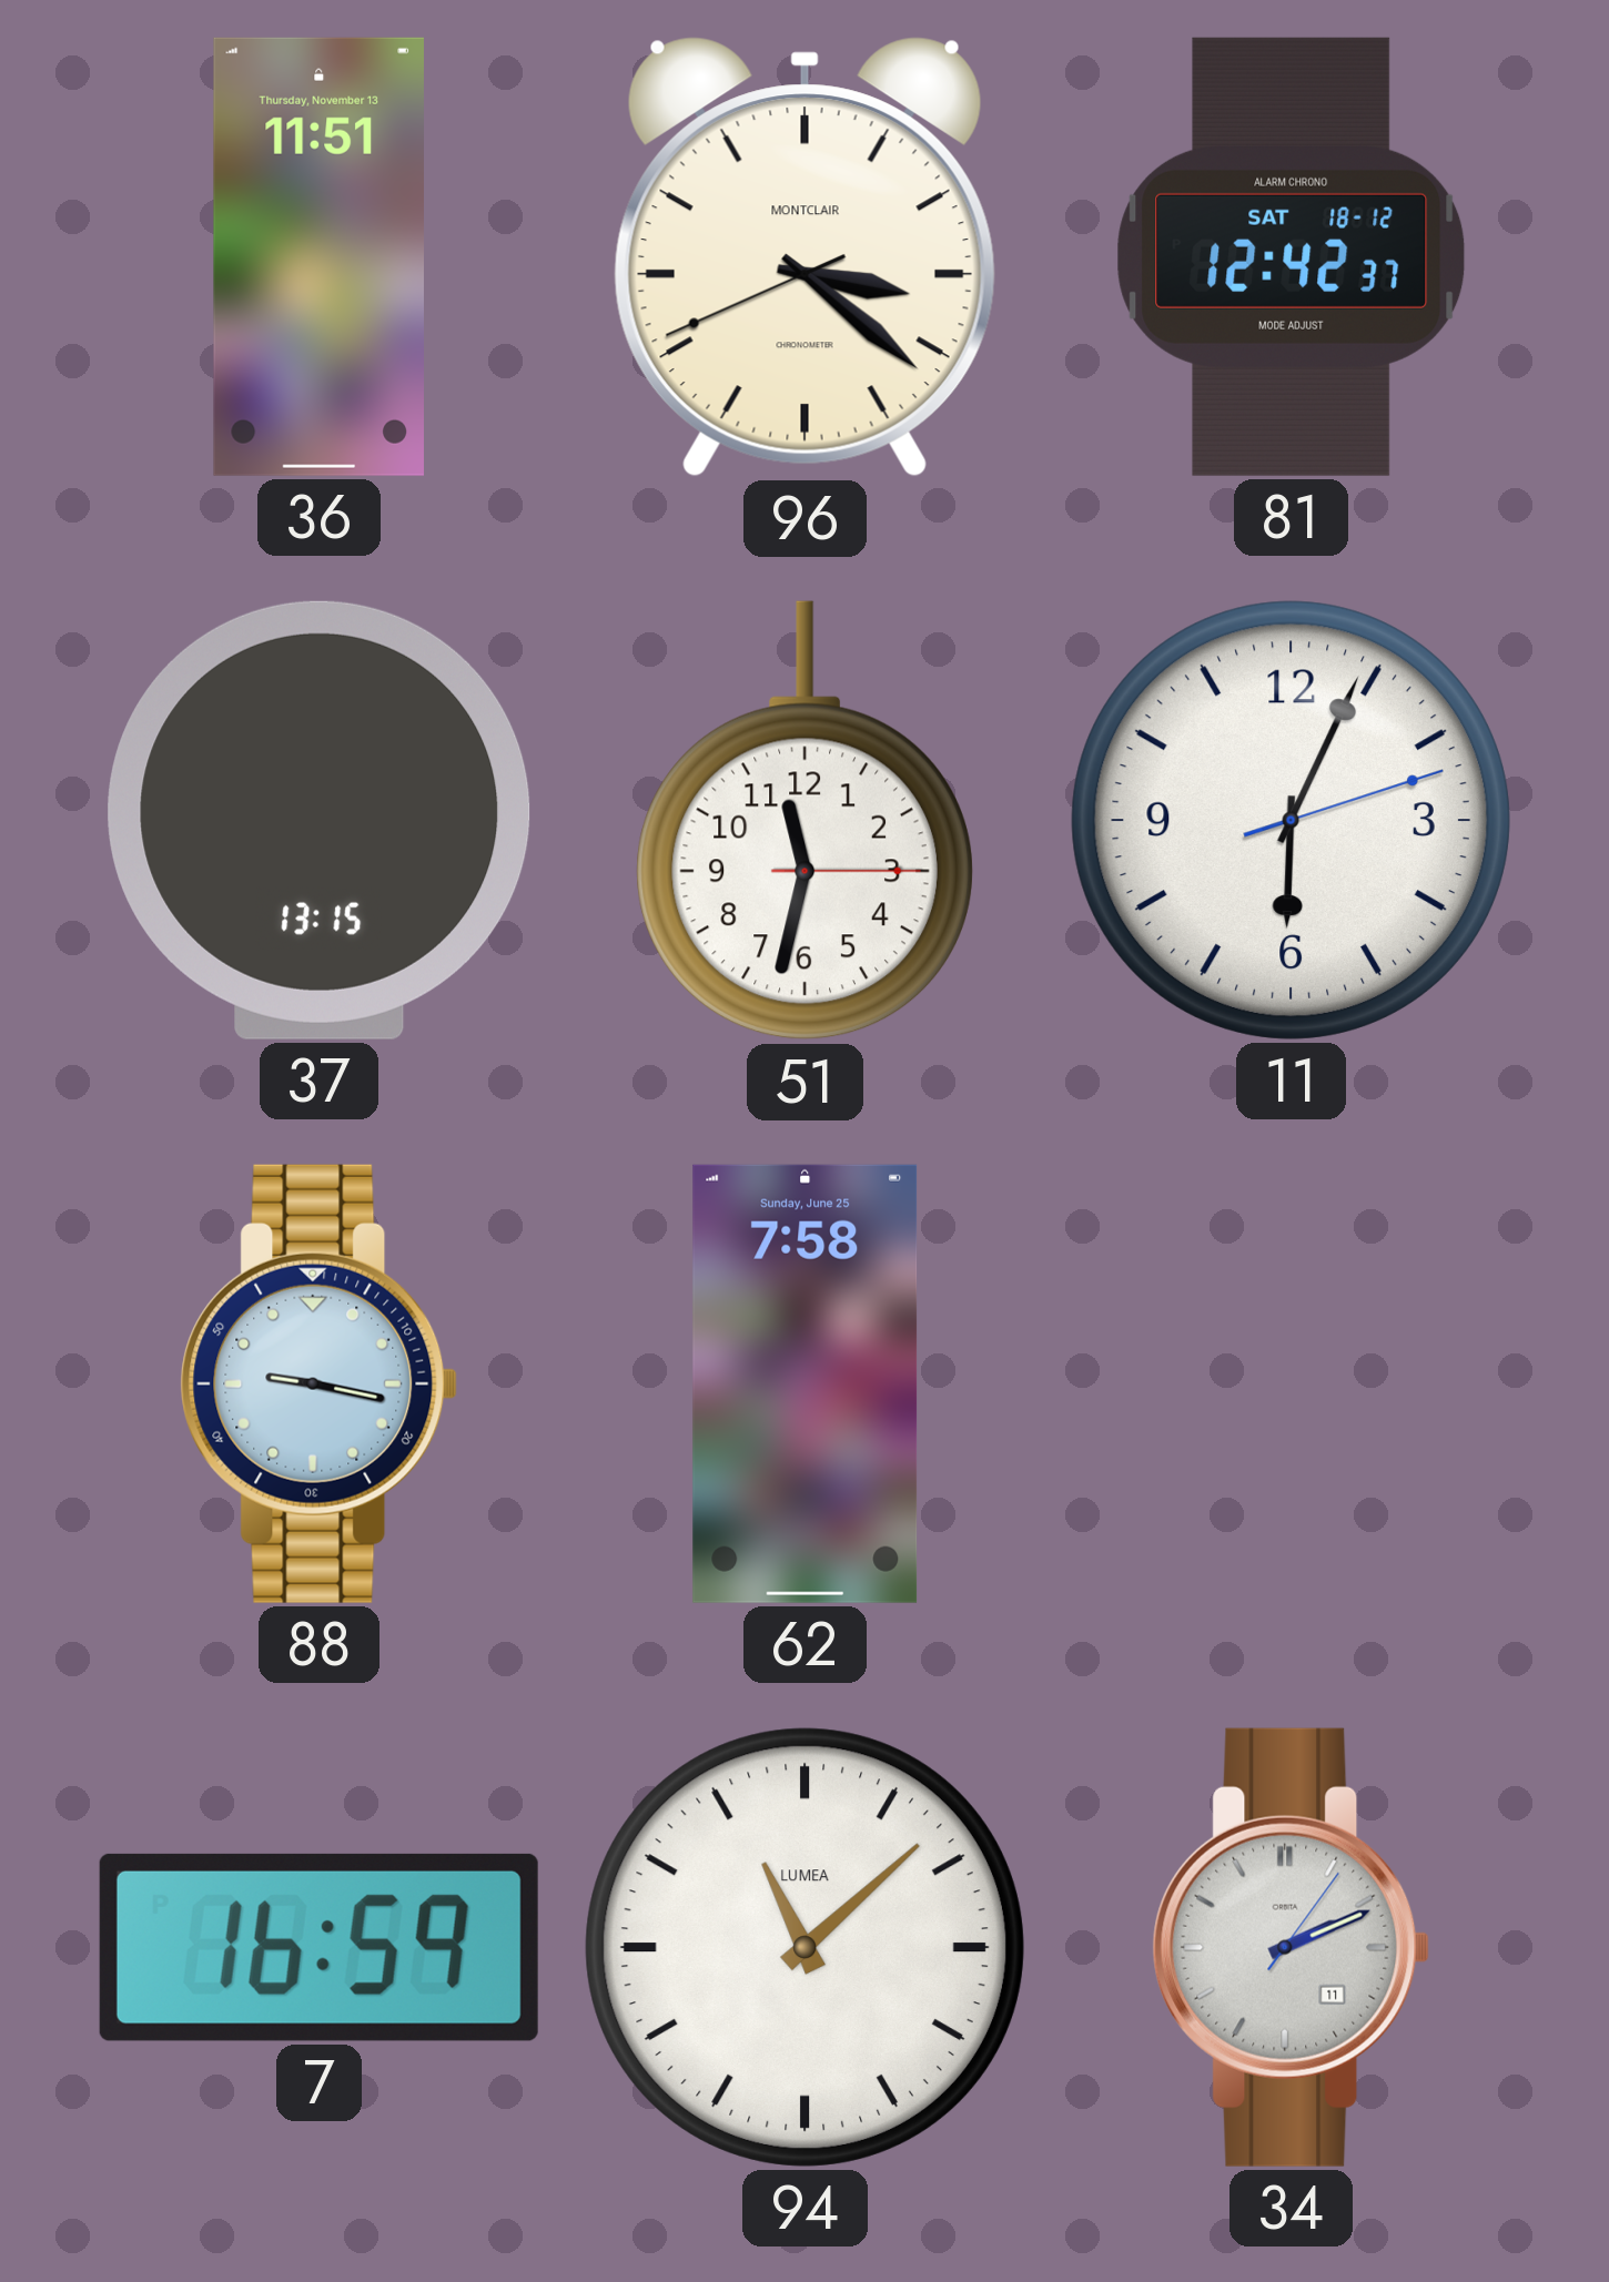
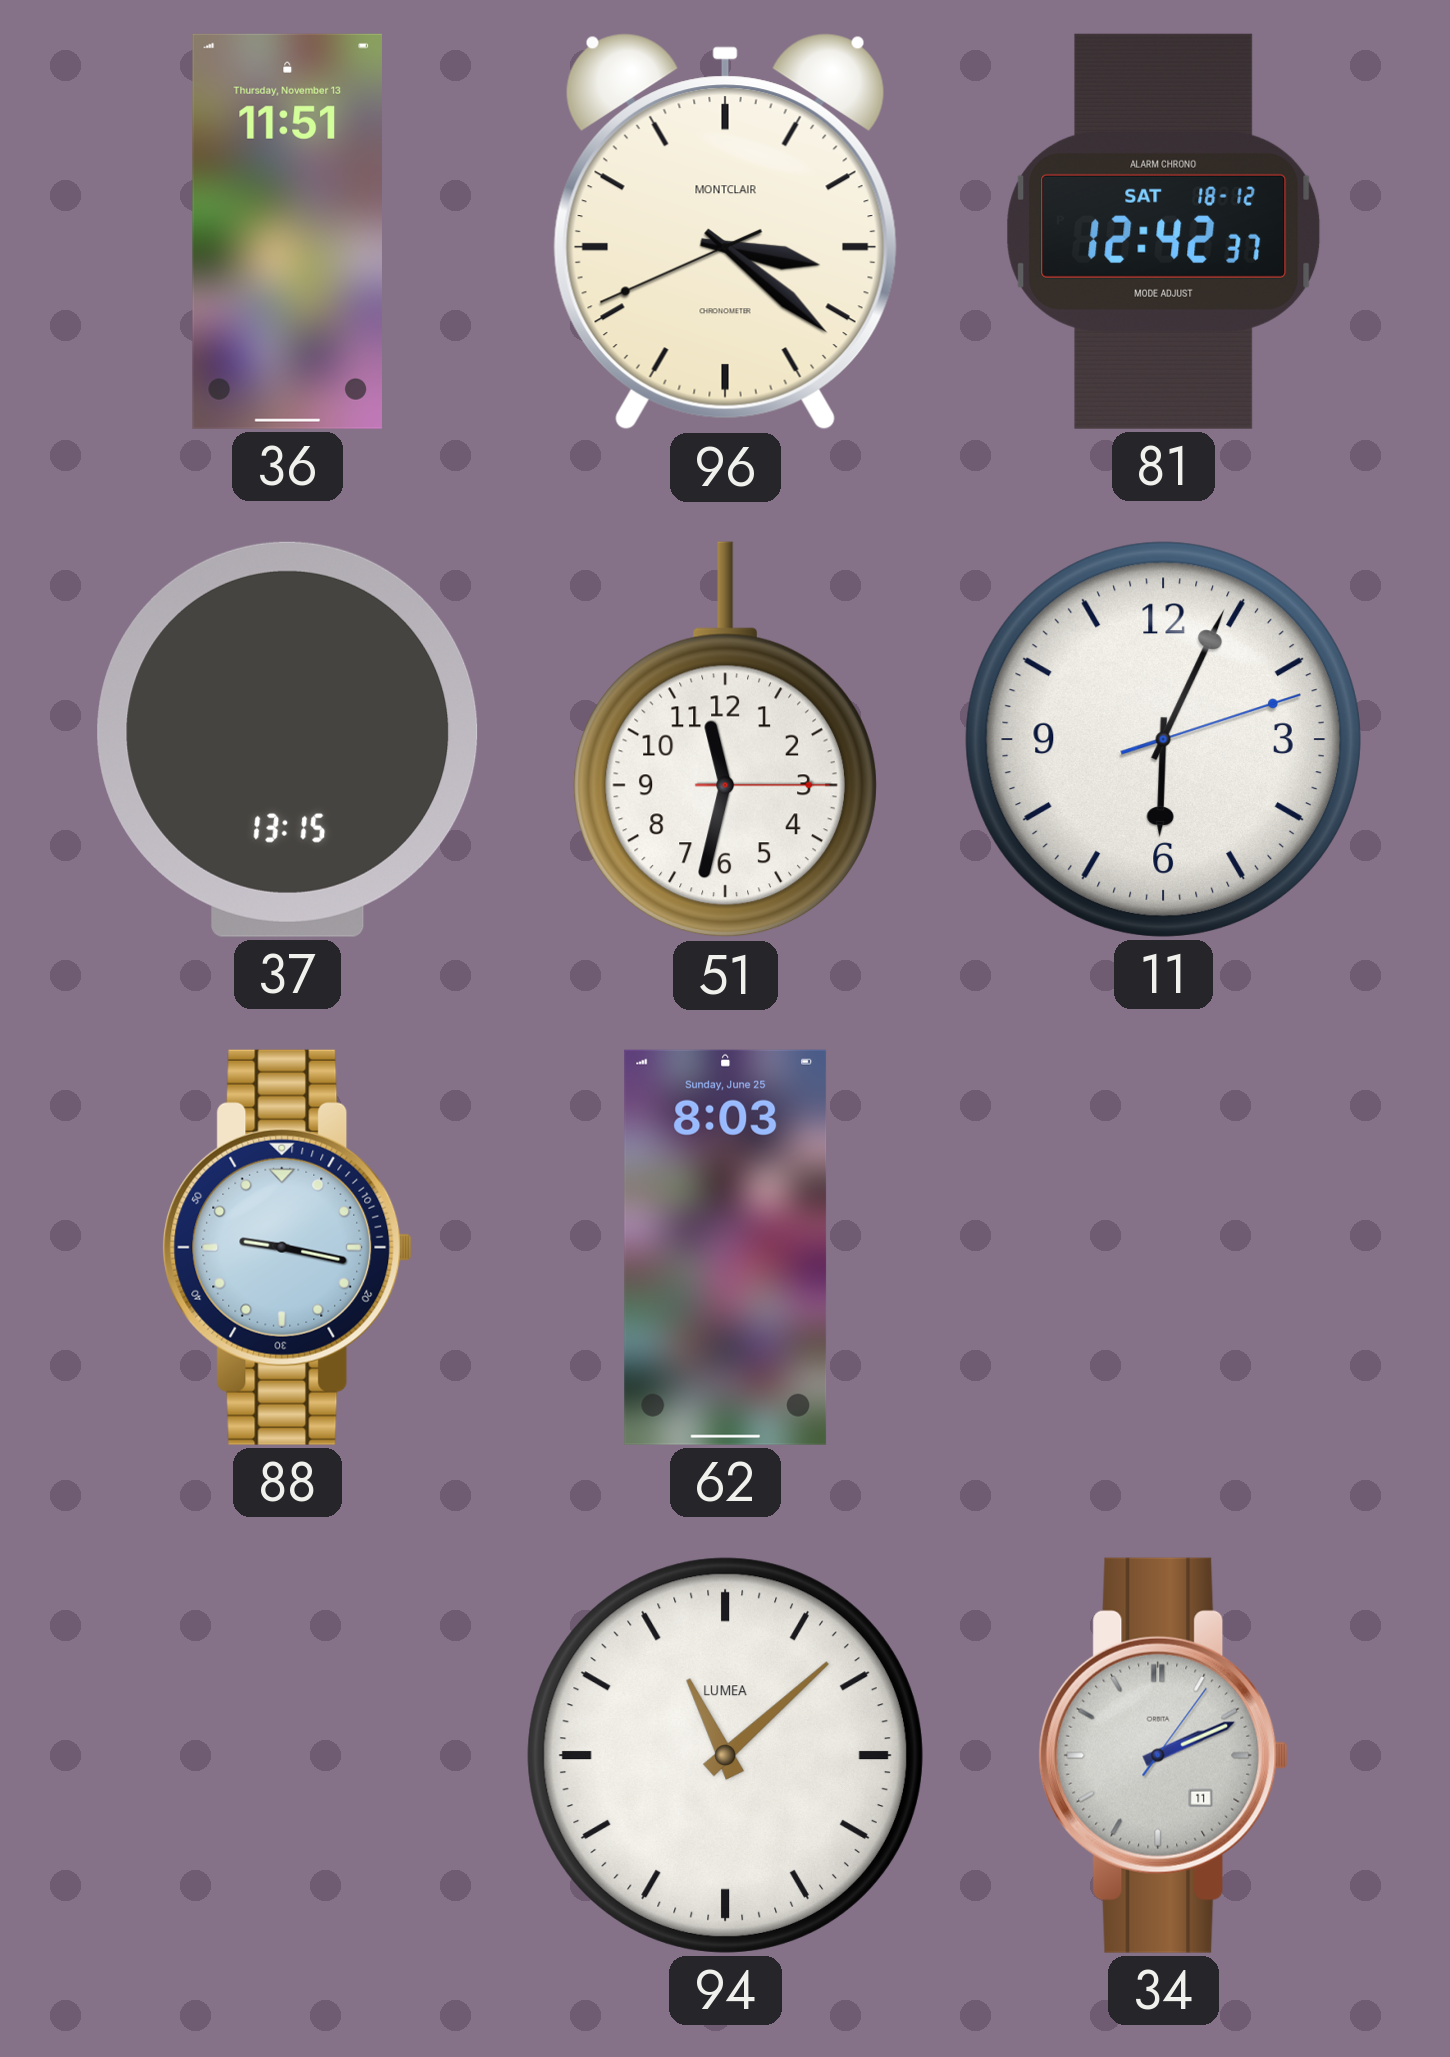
62: 7:58 -> 8:03
7: 16:59 -> none
